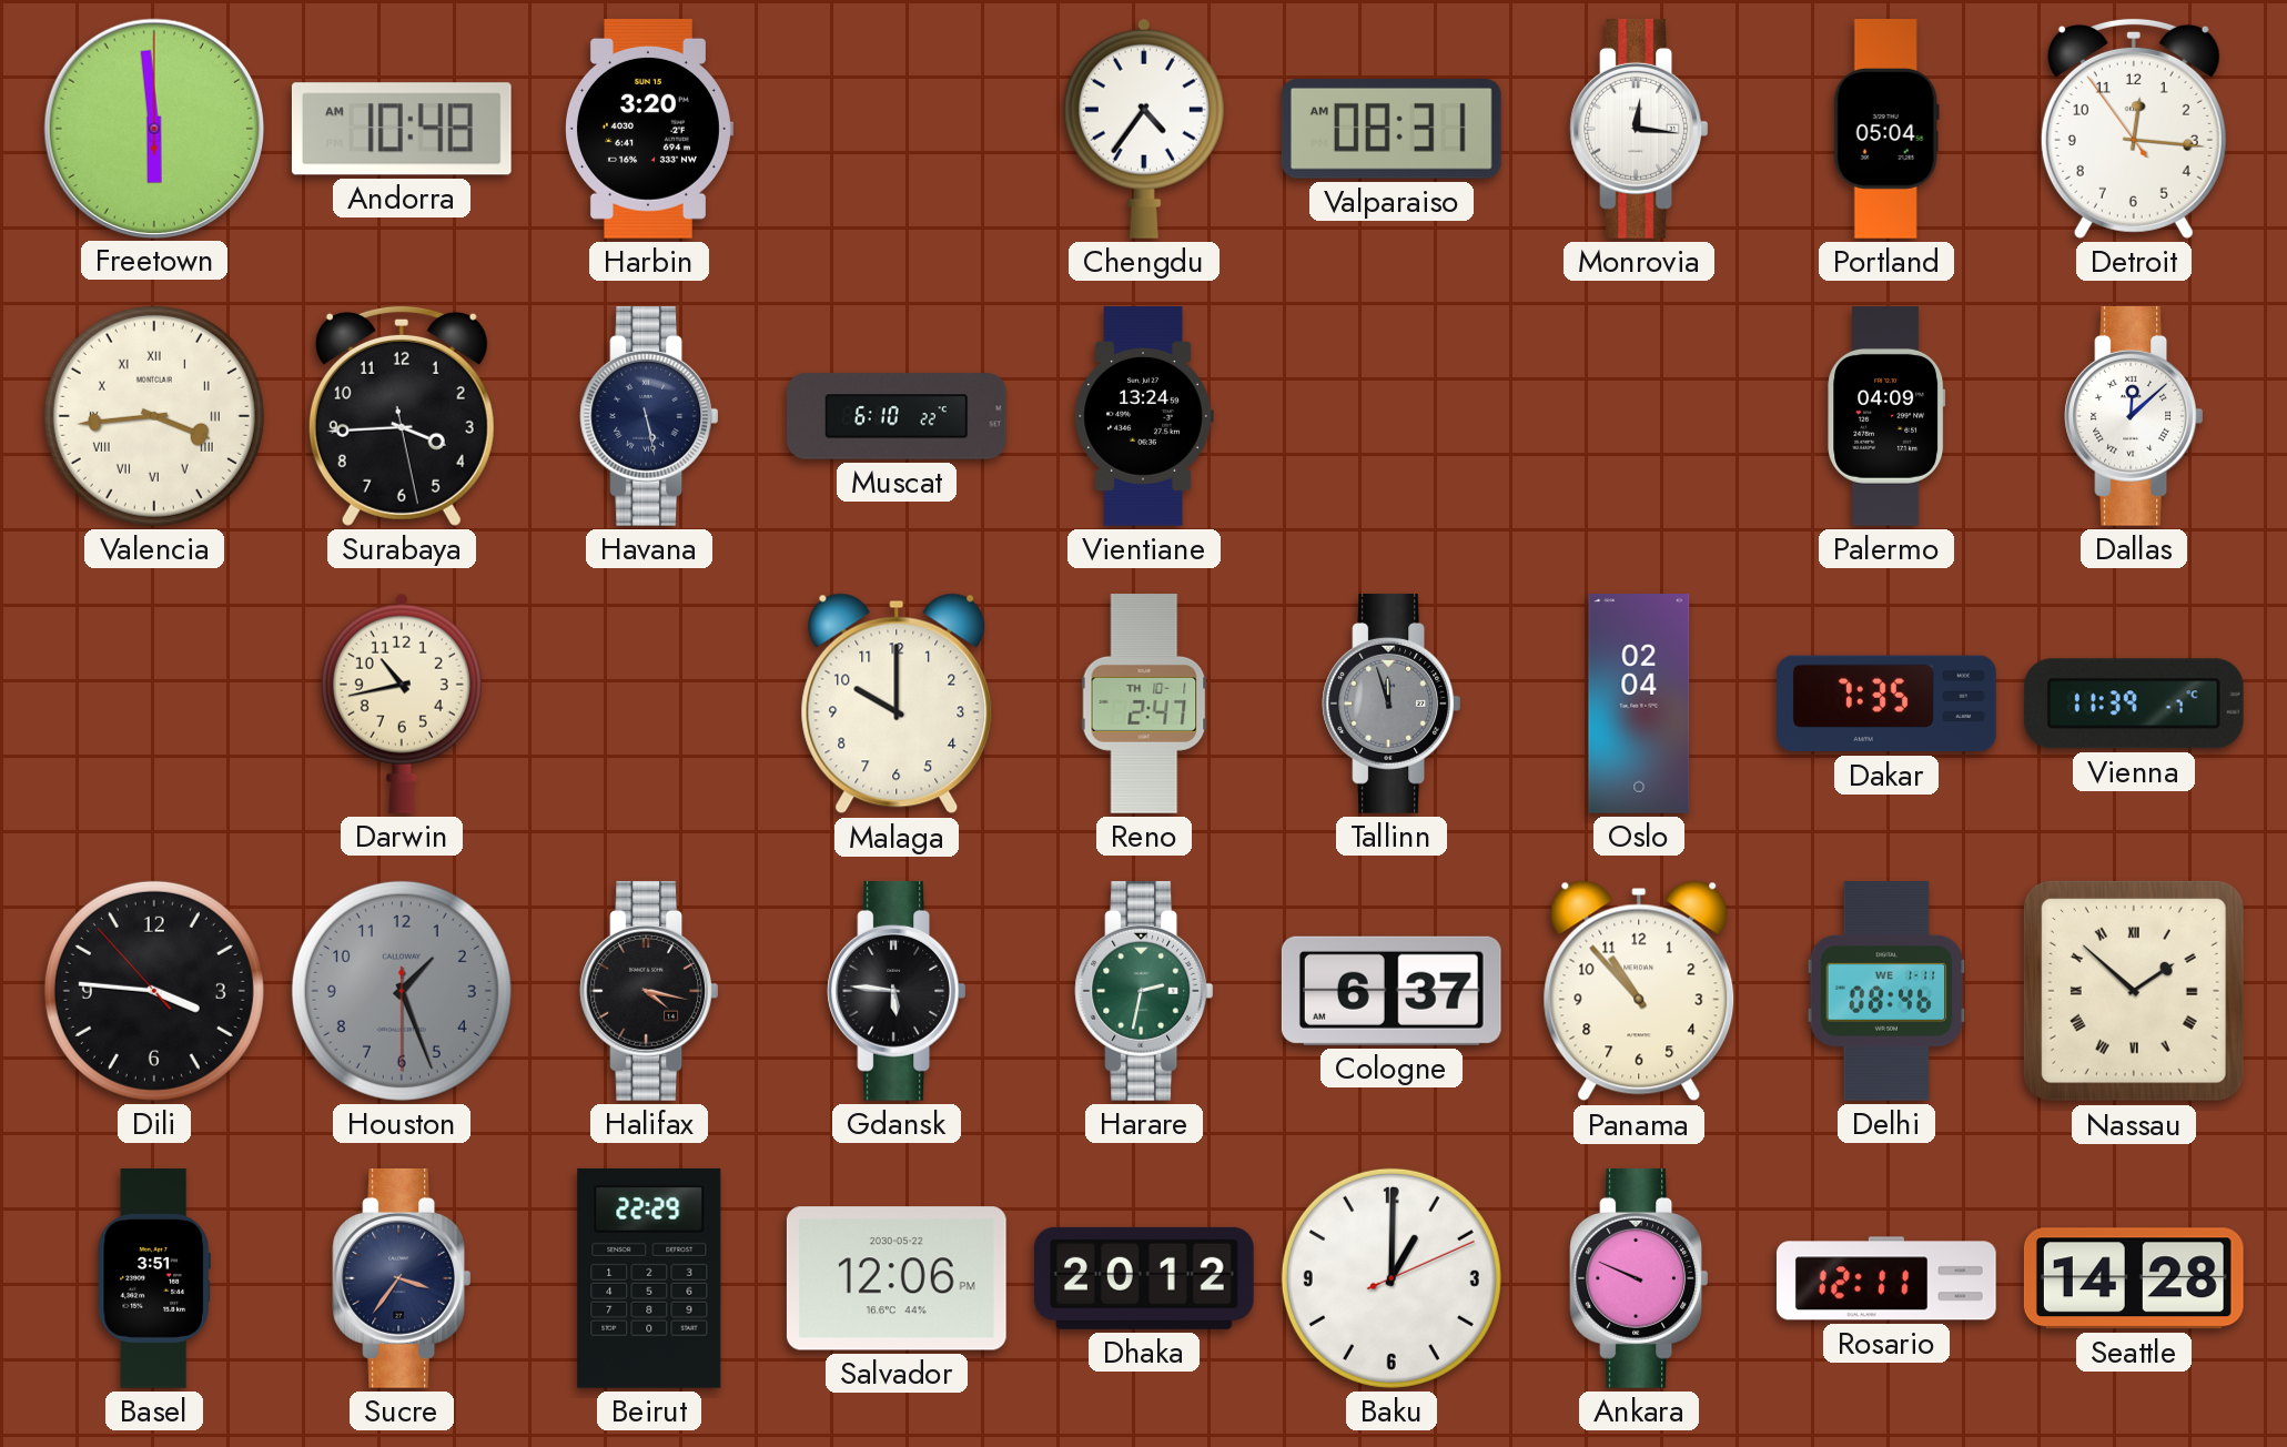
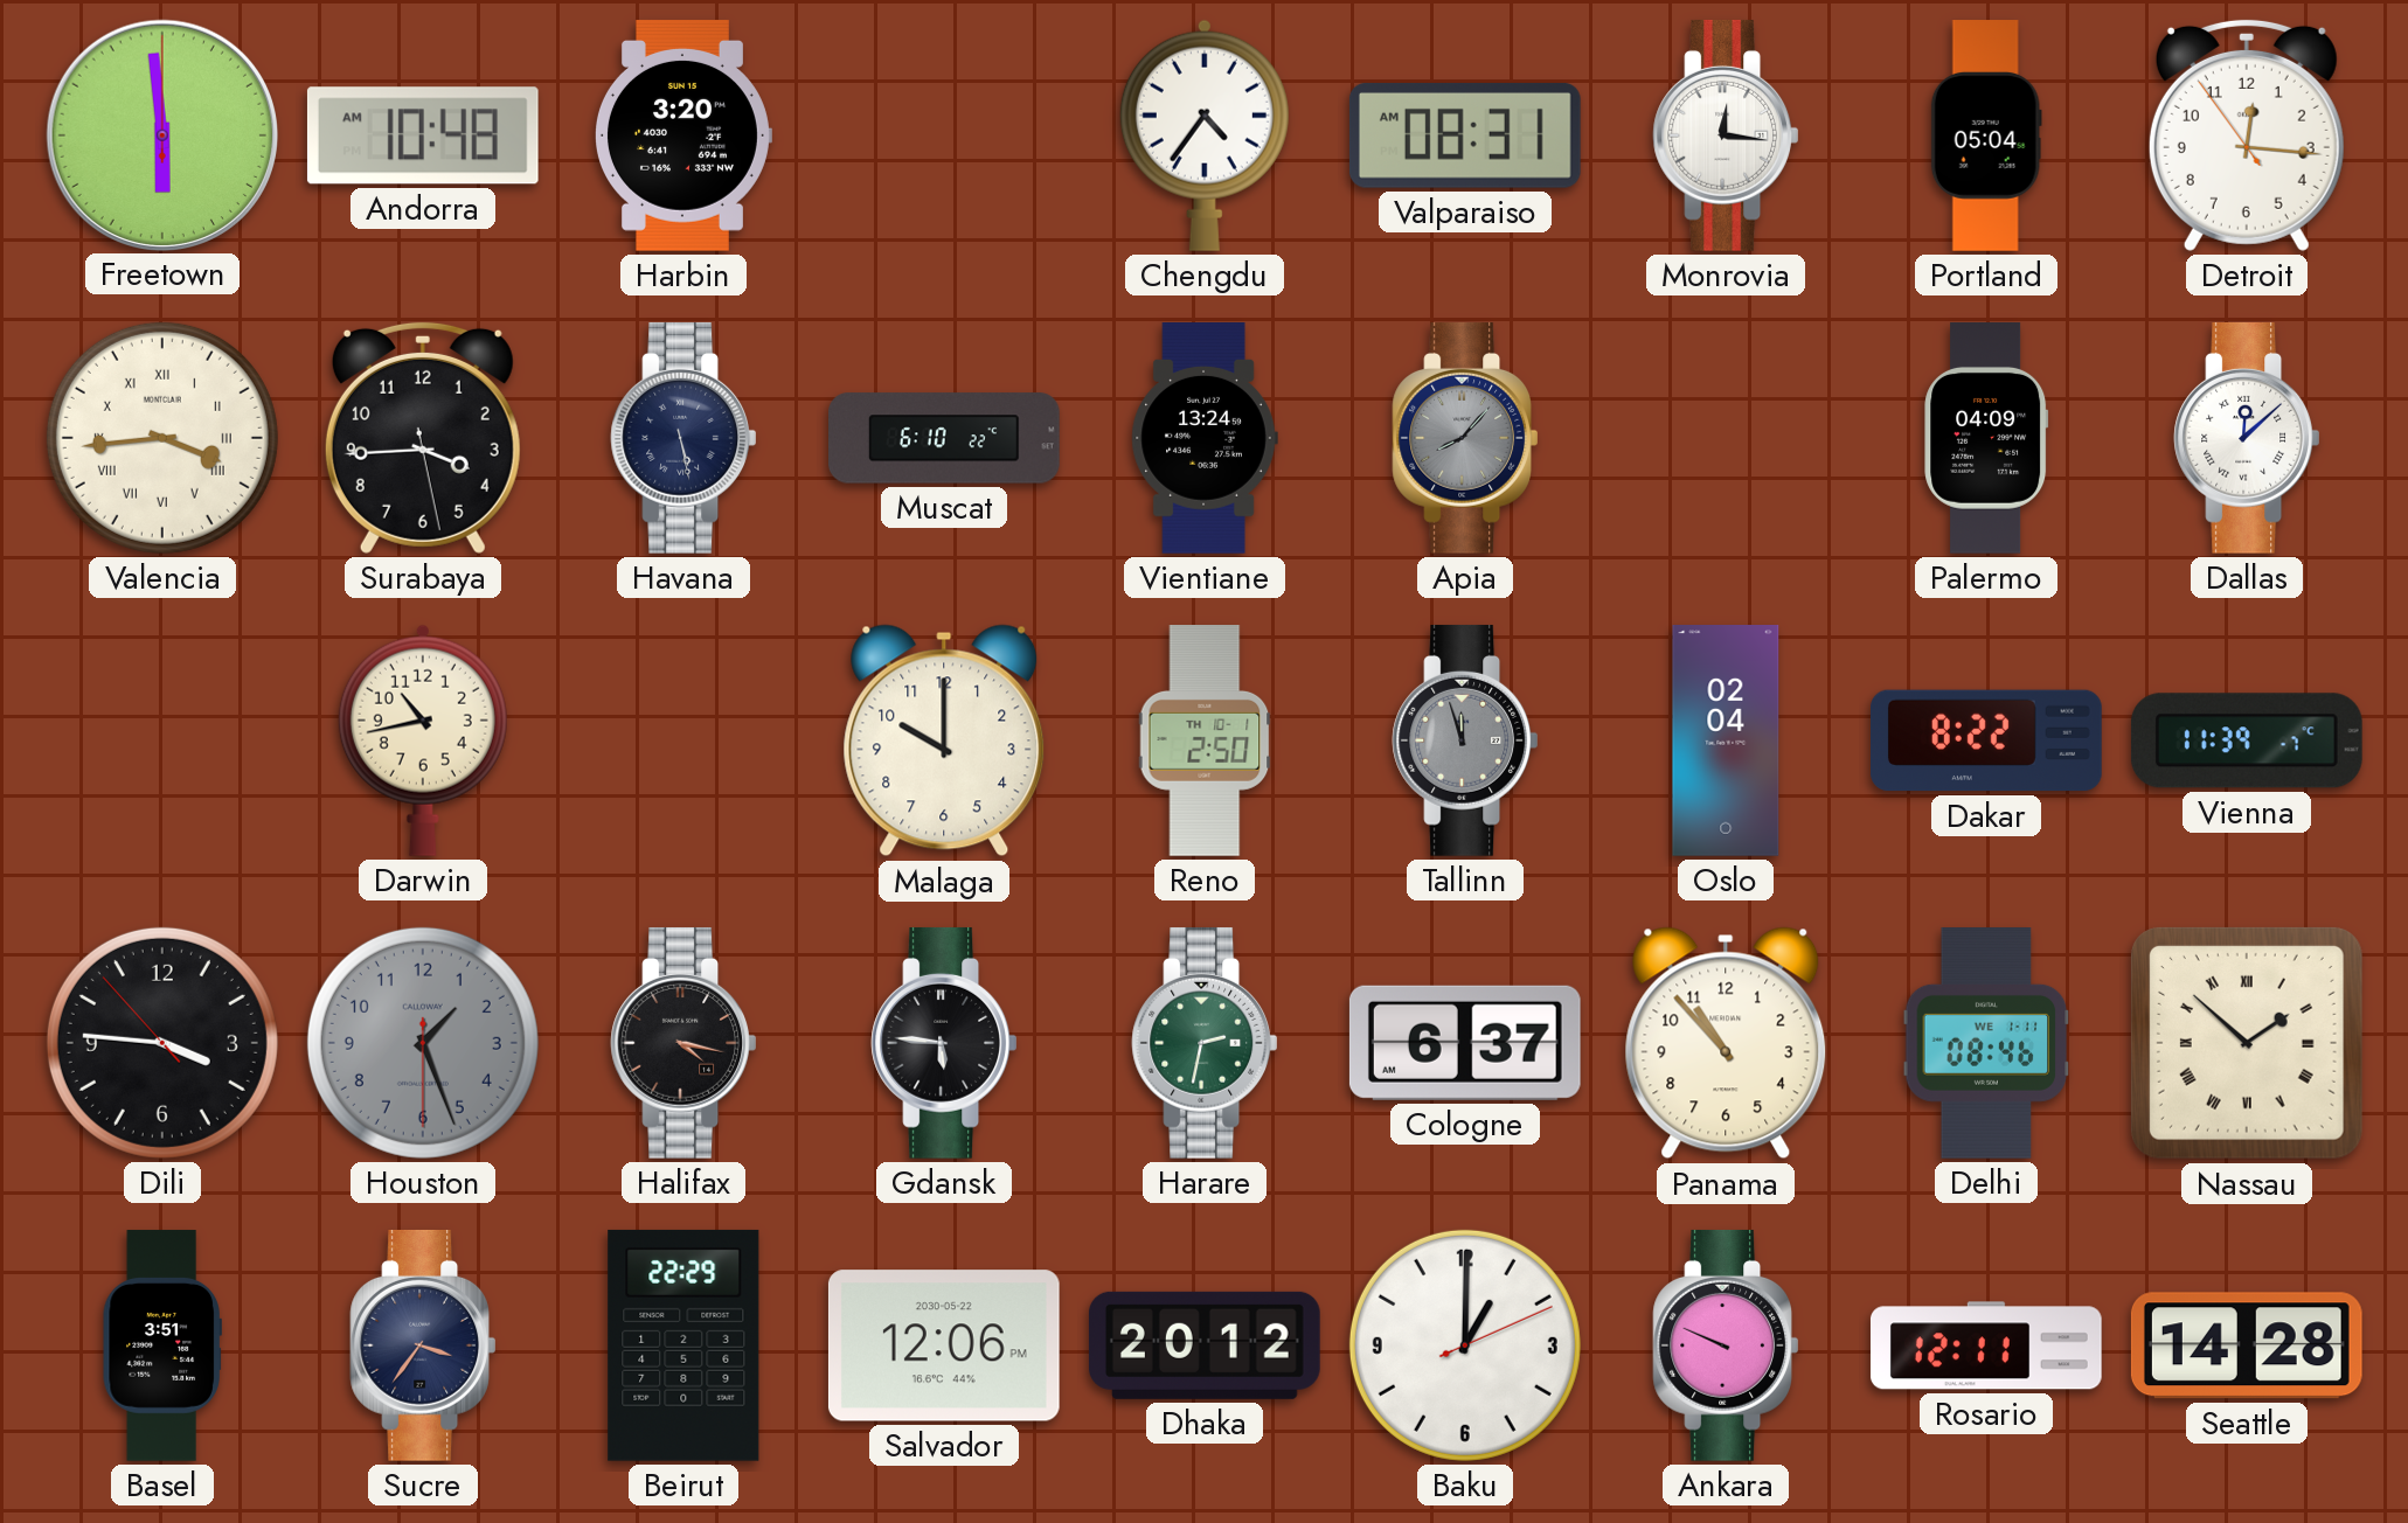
Apia: none -> 8:07
Reno: 2:47 -> 2:50
Dakar: 7:35 -> 8:22
